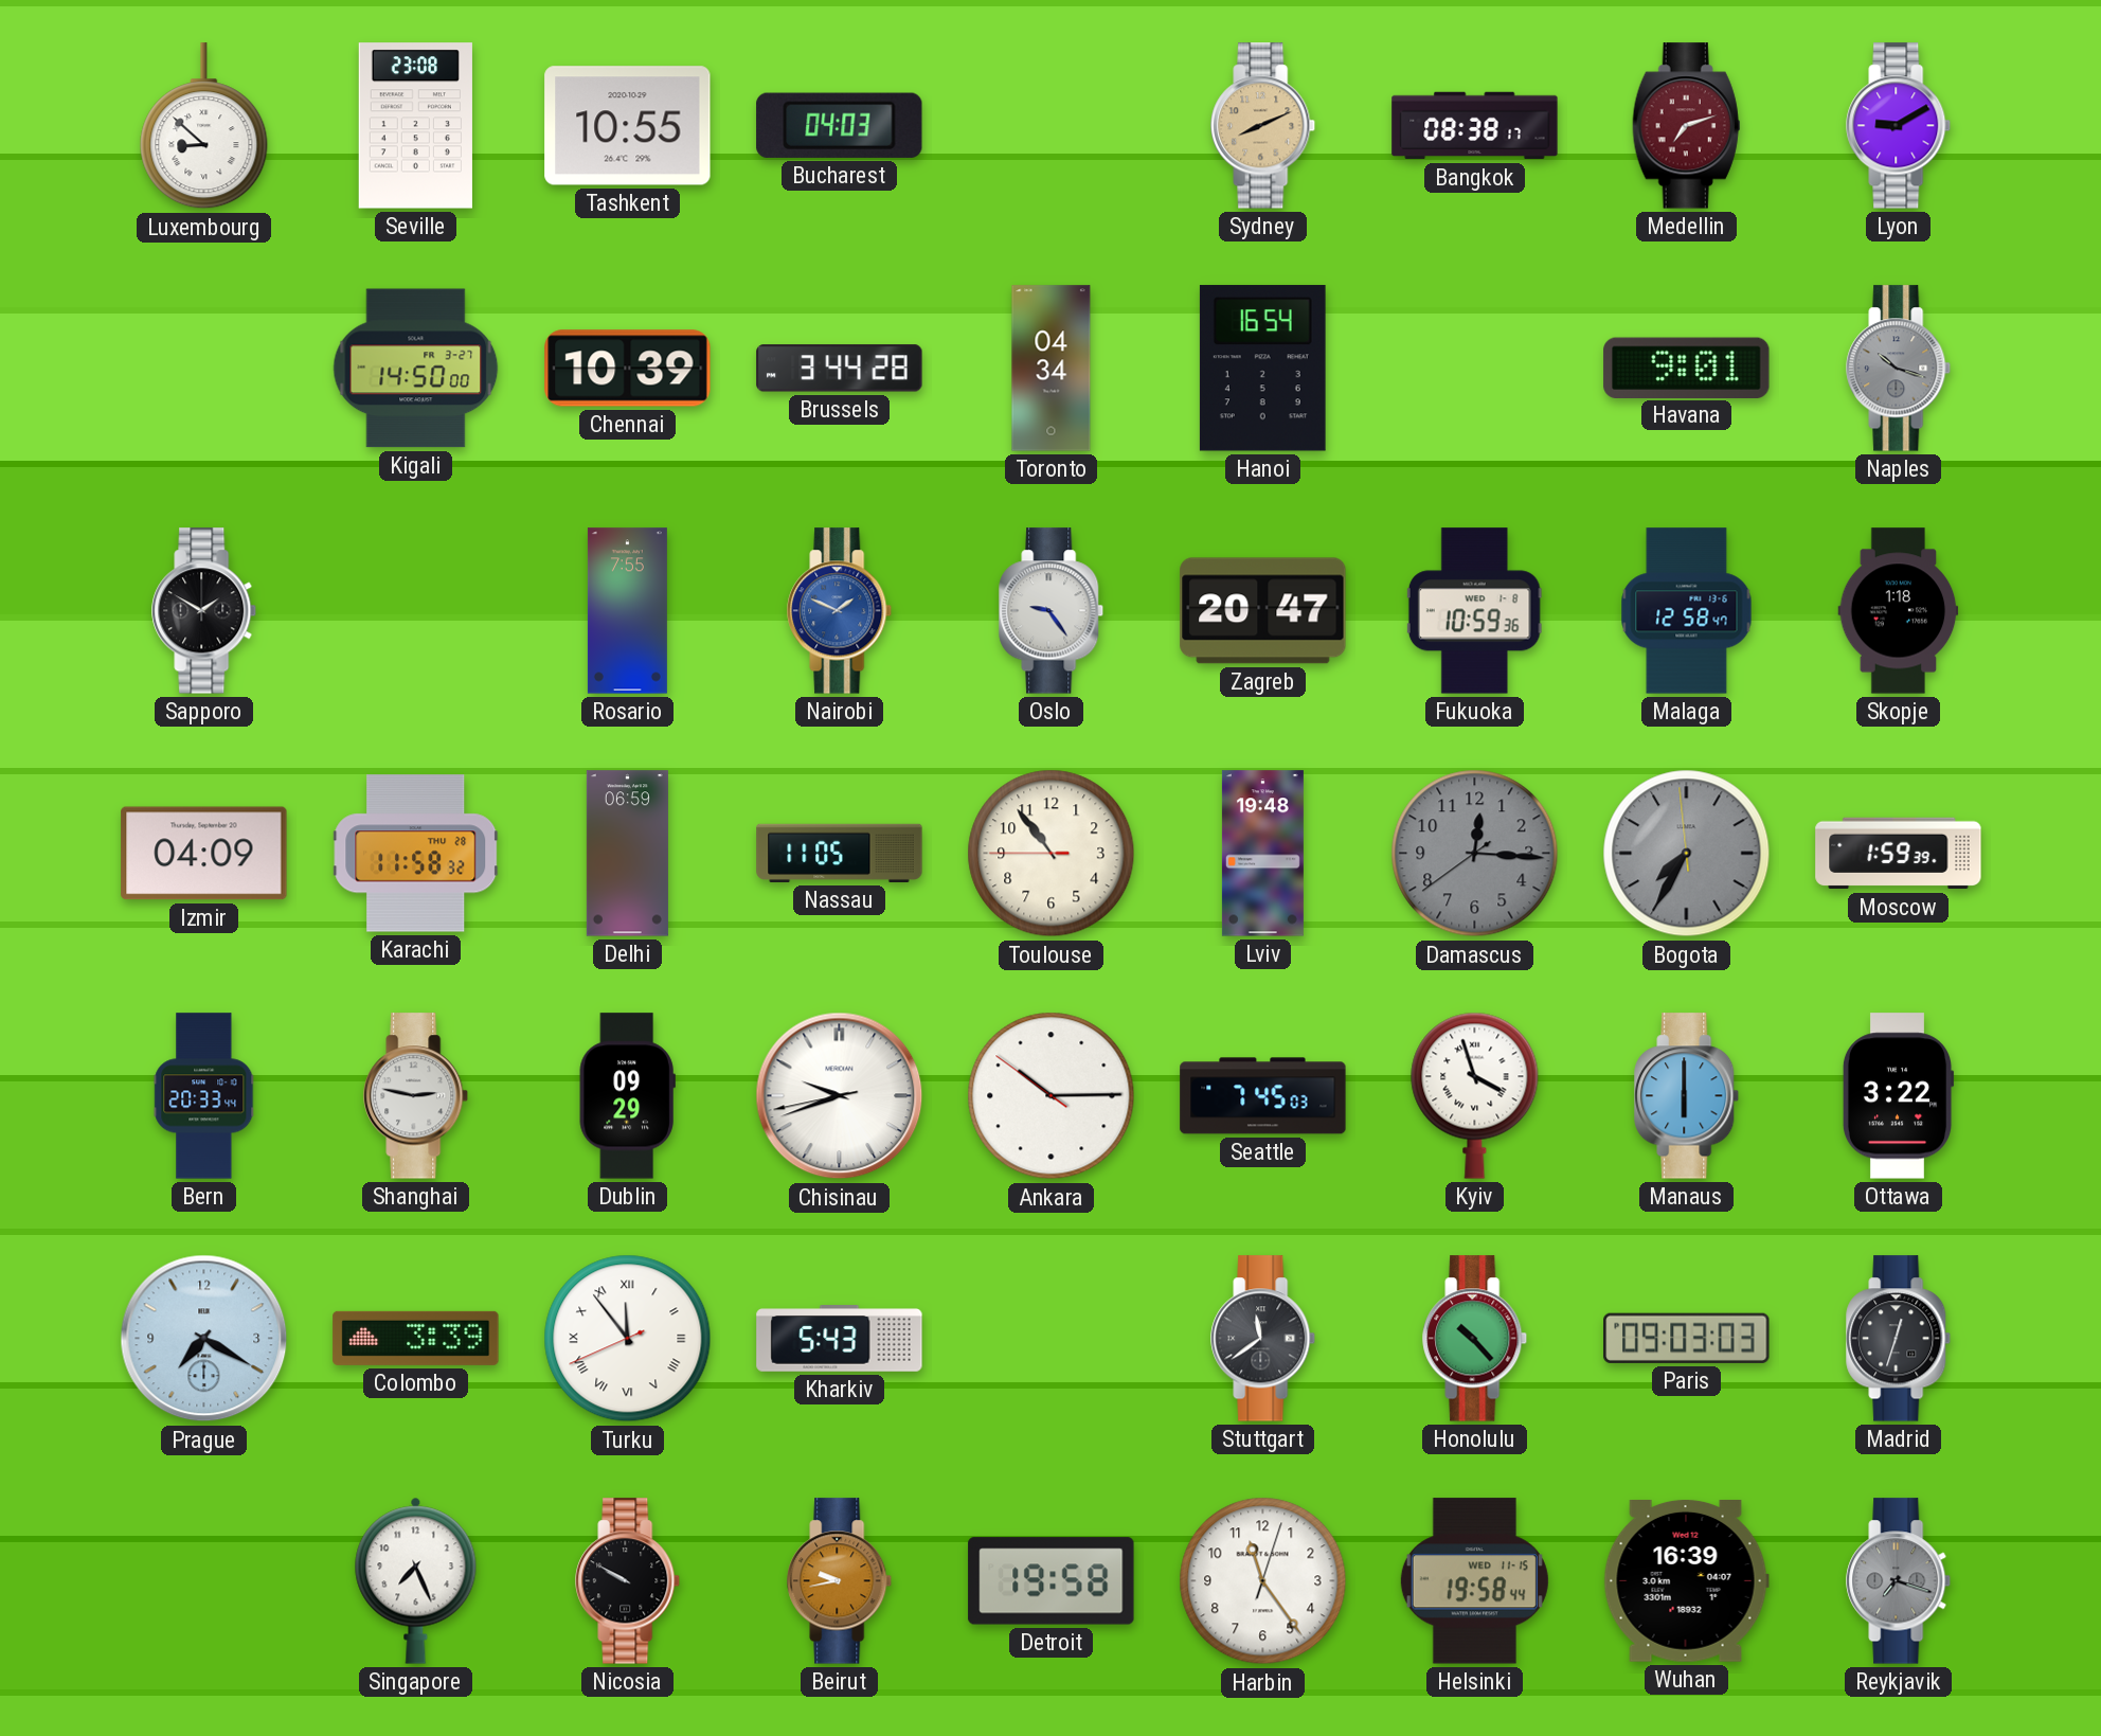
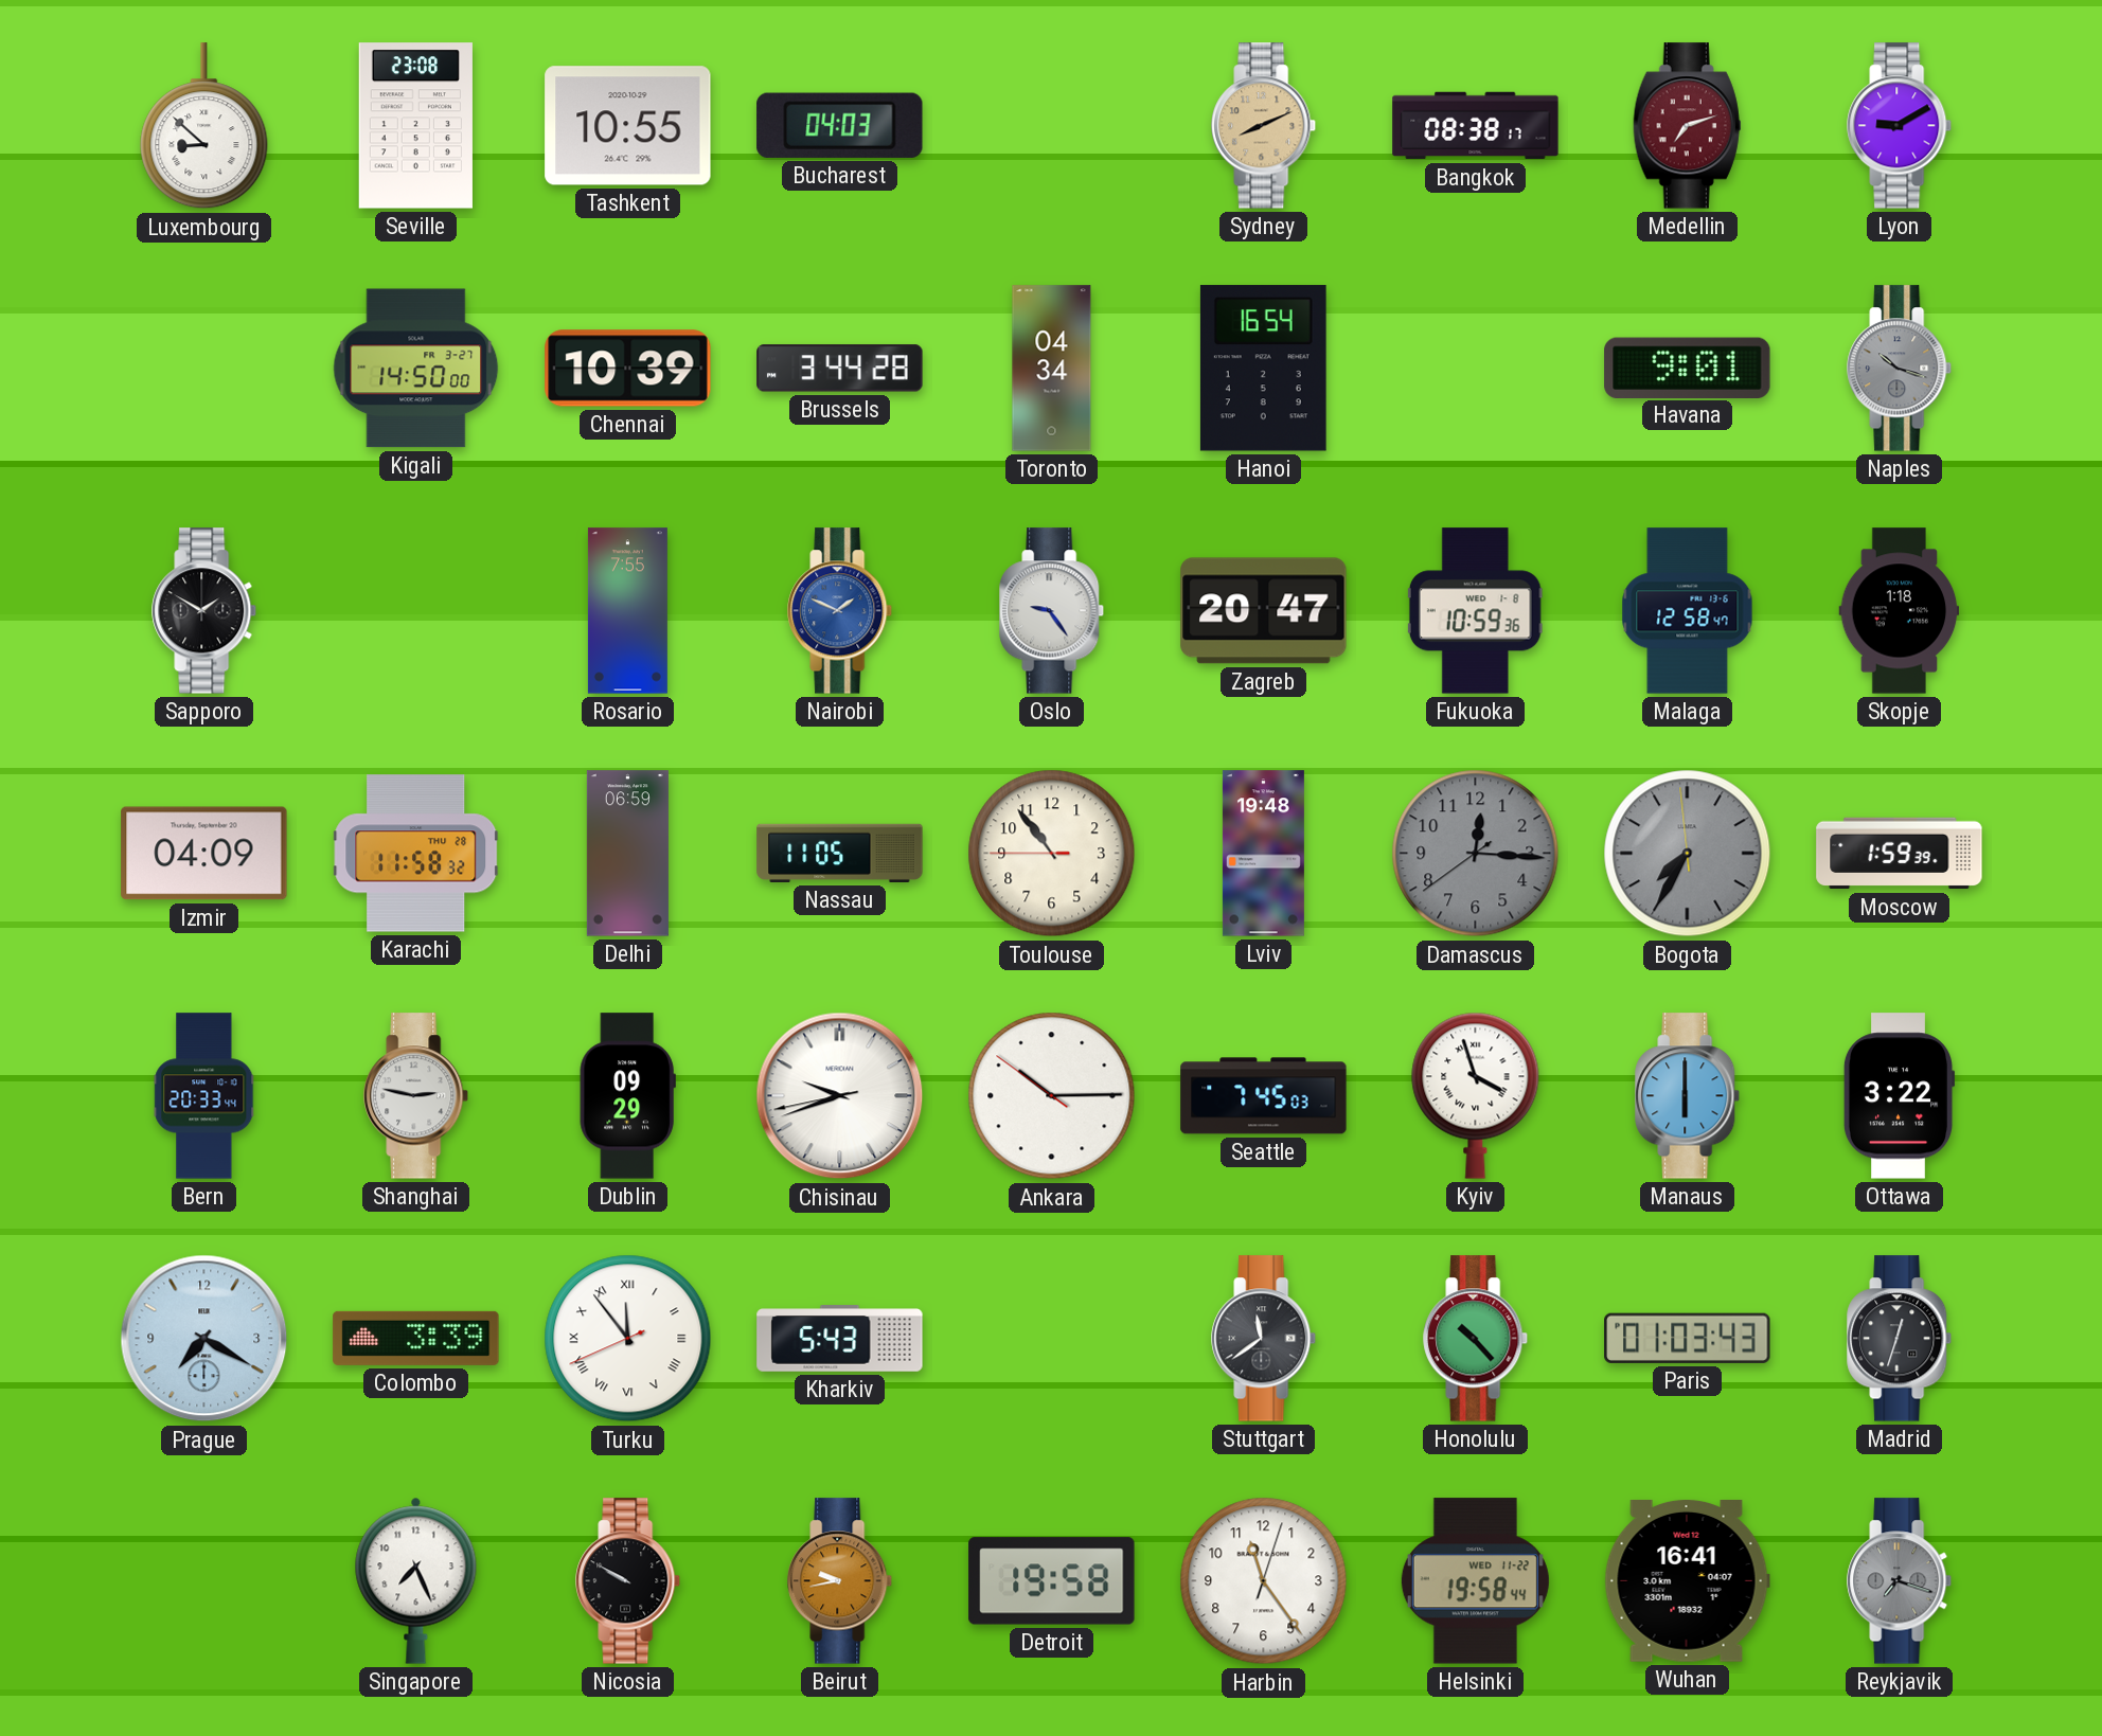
Paris: 09:03 -> 01:03
Helsinki date: WED 11-15 -> WED 11-22
Wuhan: 16:39 -> 16:41
